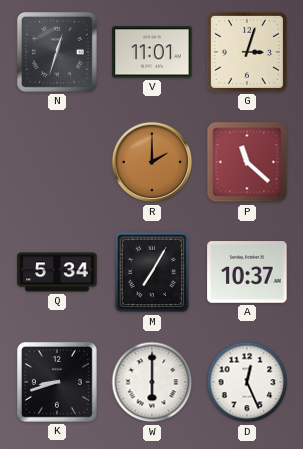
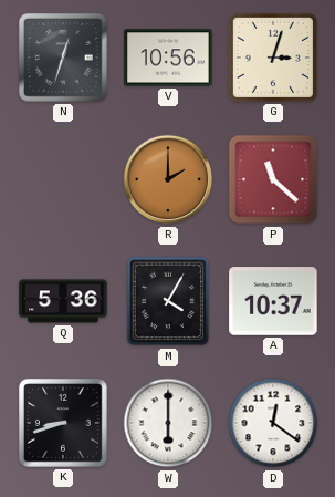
V: 11:01 -> 10:56
Q: 5:34 -> 5:36
M: 7:05 -> 4:05
D: 12:26 -> 12:21
